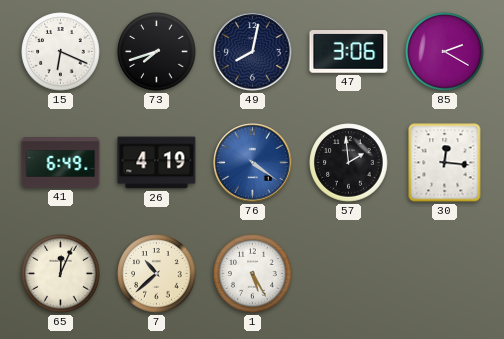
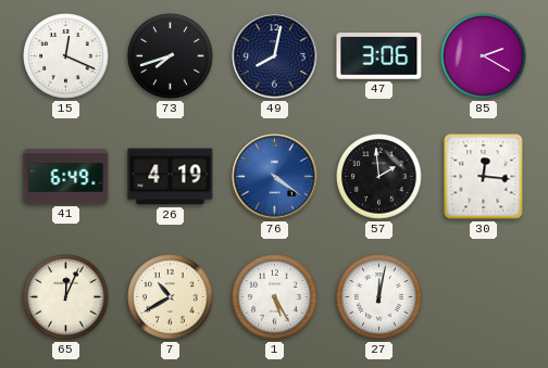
15: 6:19 -> 12:19
7: 10:38 -> 10:40
27: none -> 12:02
